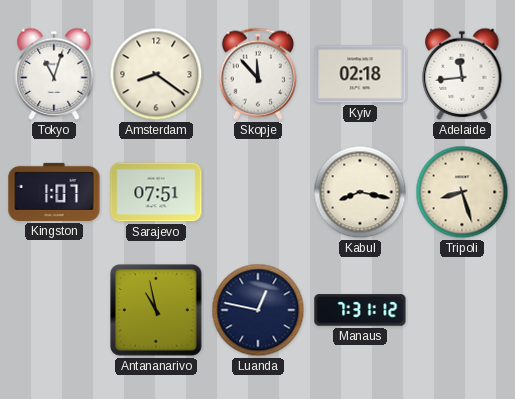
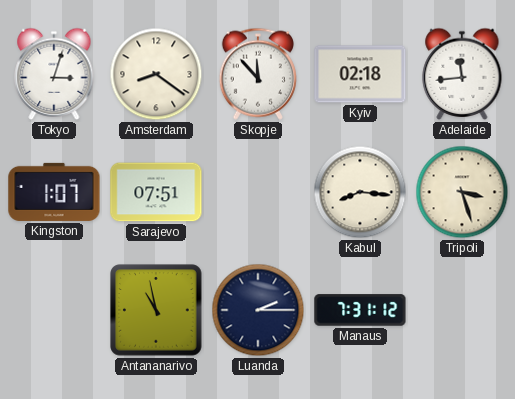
Tokyo: 11:03 -> 3:03
Kabul: 8:17 -> 8:16
Tripoli: 8:27 -> 3:27
Luanda: 12:47 -> 2:15
